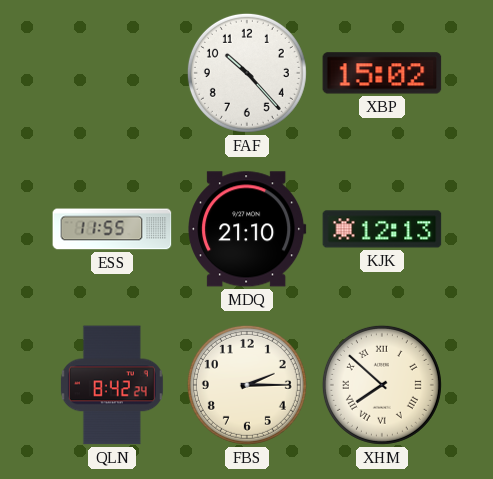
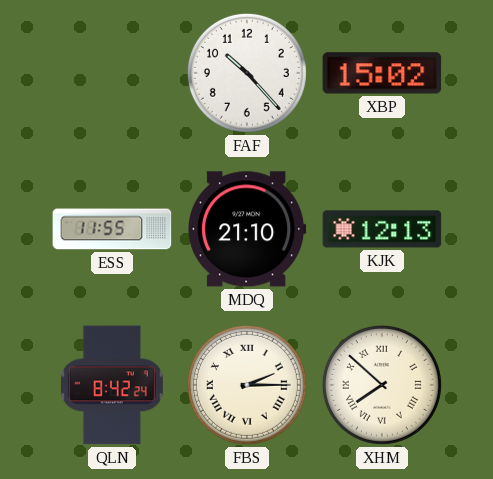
FBS numerals: Arabic -> Roman
